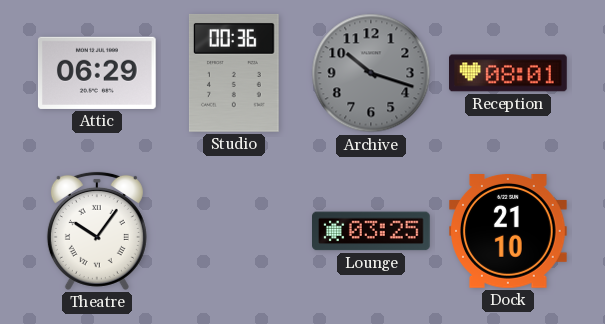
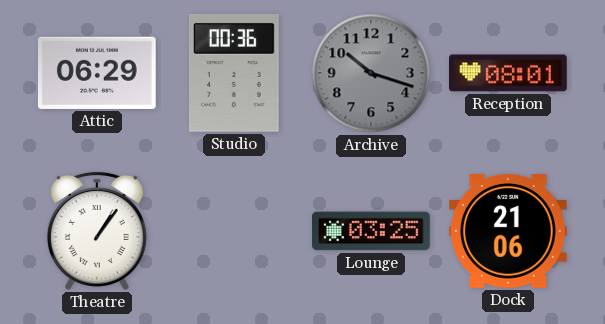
Theatre: 10:06 -> 1:06
Dock: 21:10 -> 21:06
